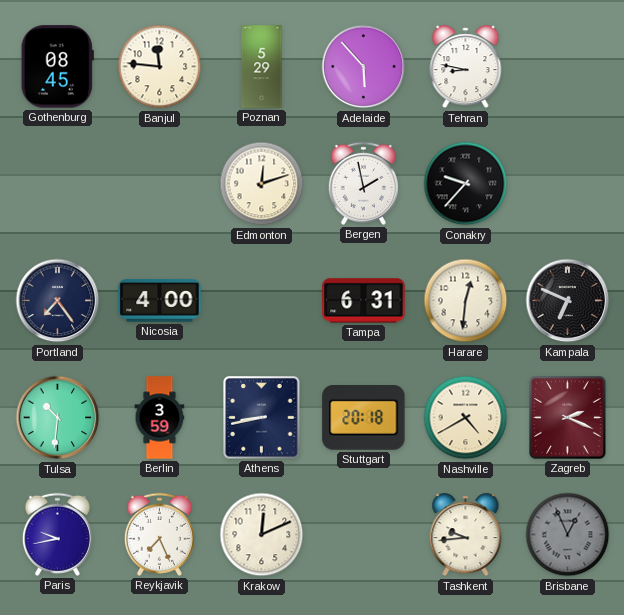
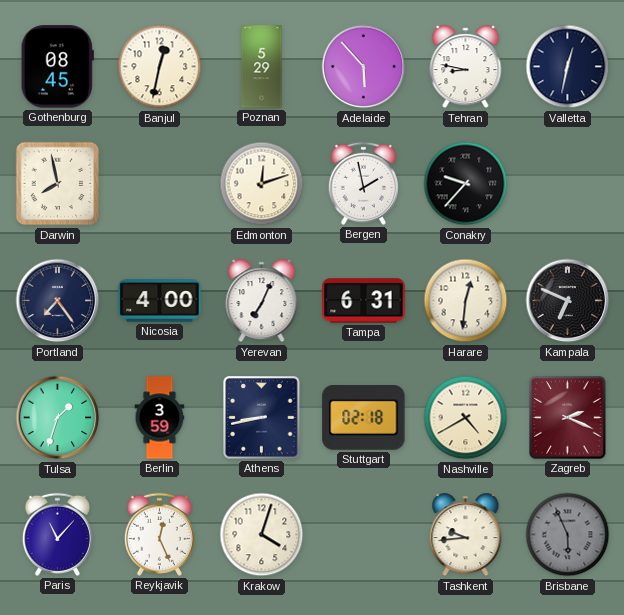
Banjul: 11:46 -> 12:32
Valletta: none -> 12:32
Darwin: none -> 7:58
Yerevan: none -> 7:04
Tulsa: 10:31 -> 1:33
Stuttgart: 20:18 -> 02:18
Paris: 9:43 -> 11:07
Reykjavik: 7:26 -> 12:26
Krakow: 12:11 -> 4:03
Brisbane: 12:56 -> 5:56
